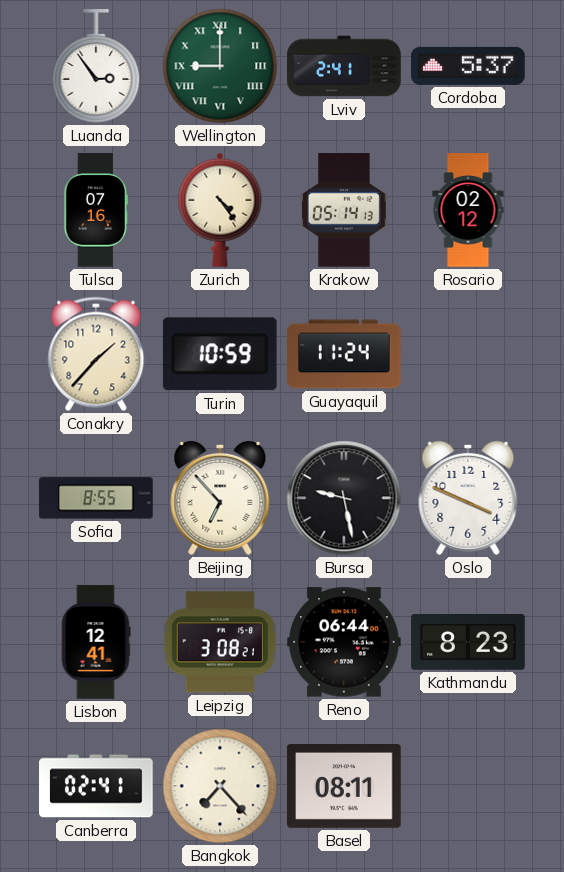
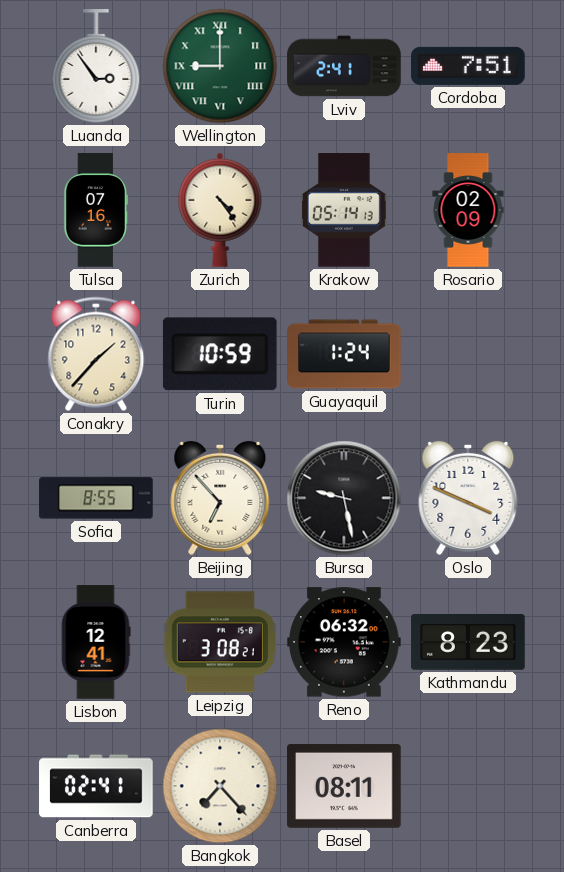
Cordoba: 5:37 -> 7:51
Rosario: 02:12 -> 02:09
Guayaquil: 11:24 -> 1:24
Reno: 06:44 -> 06:32
